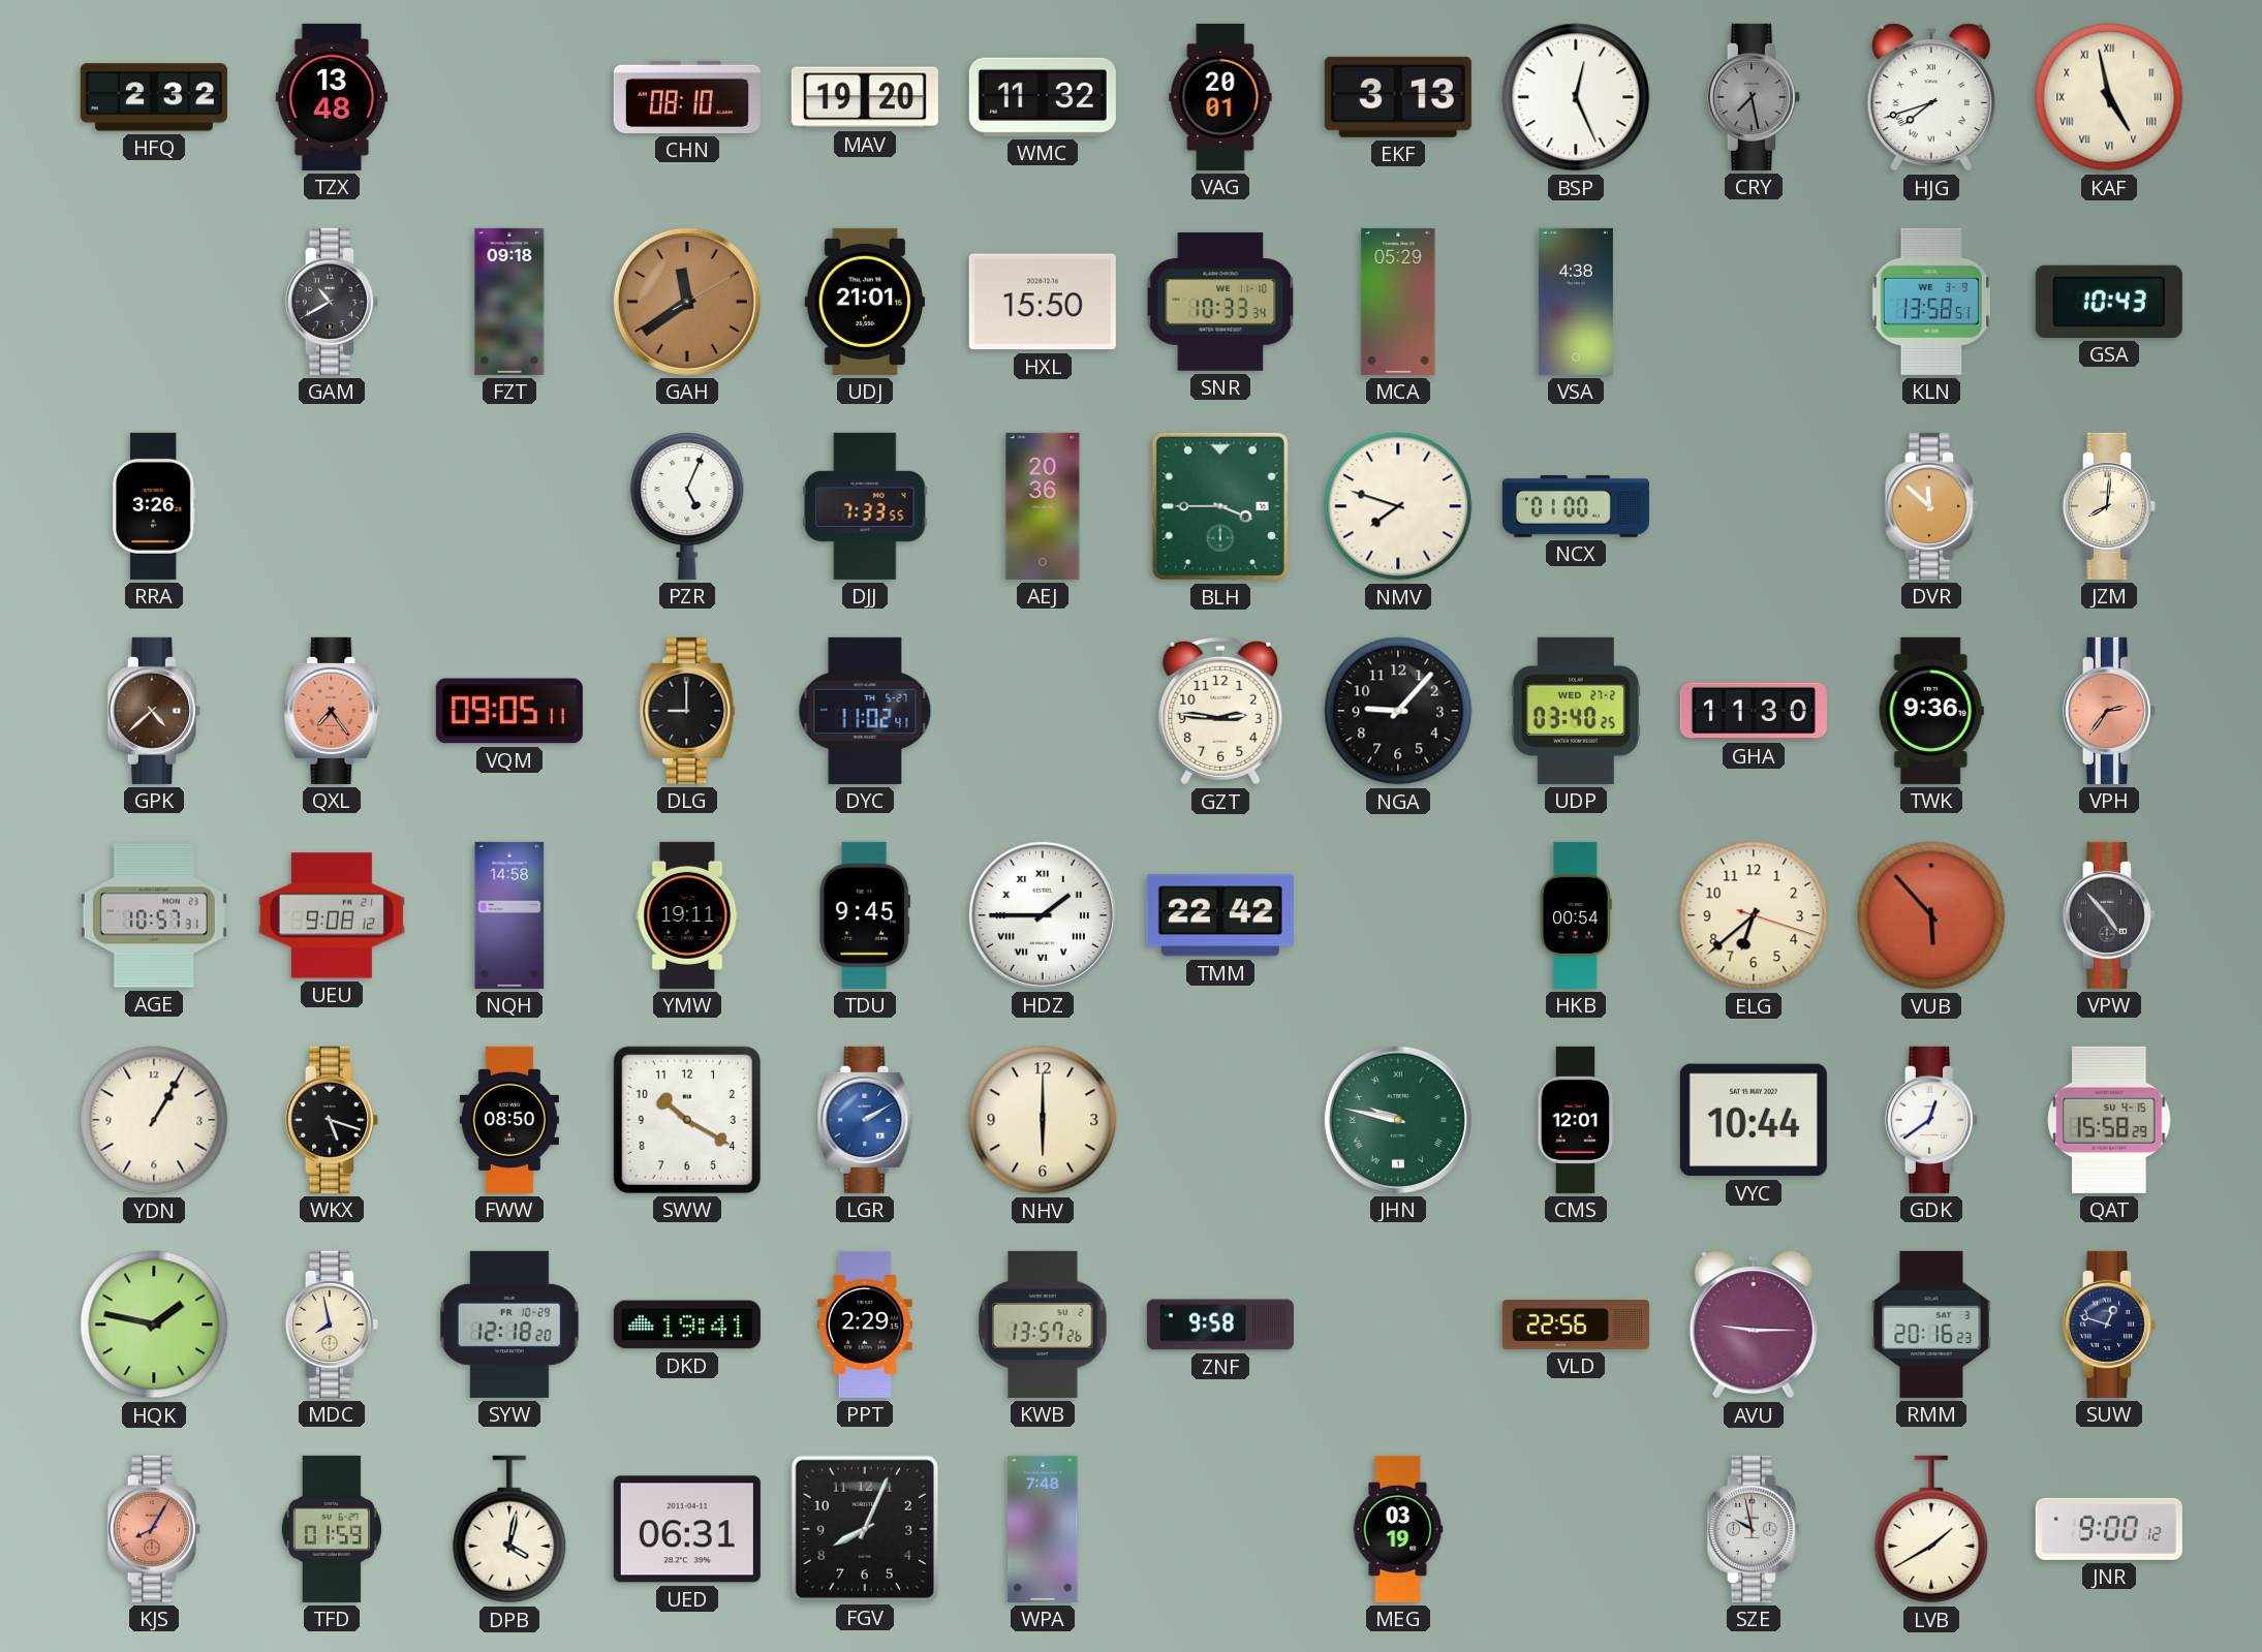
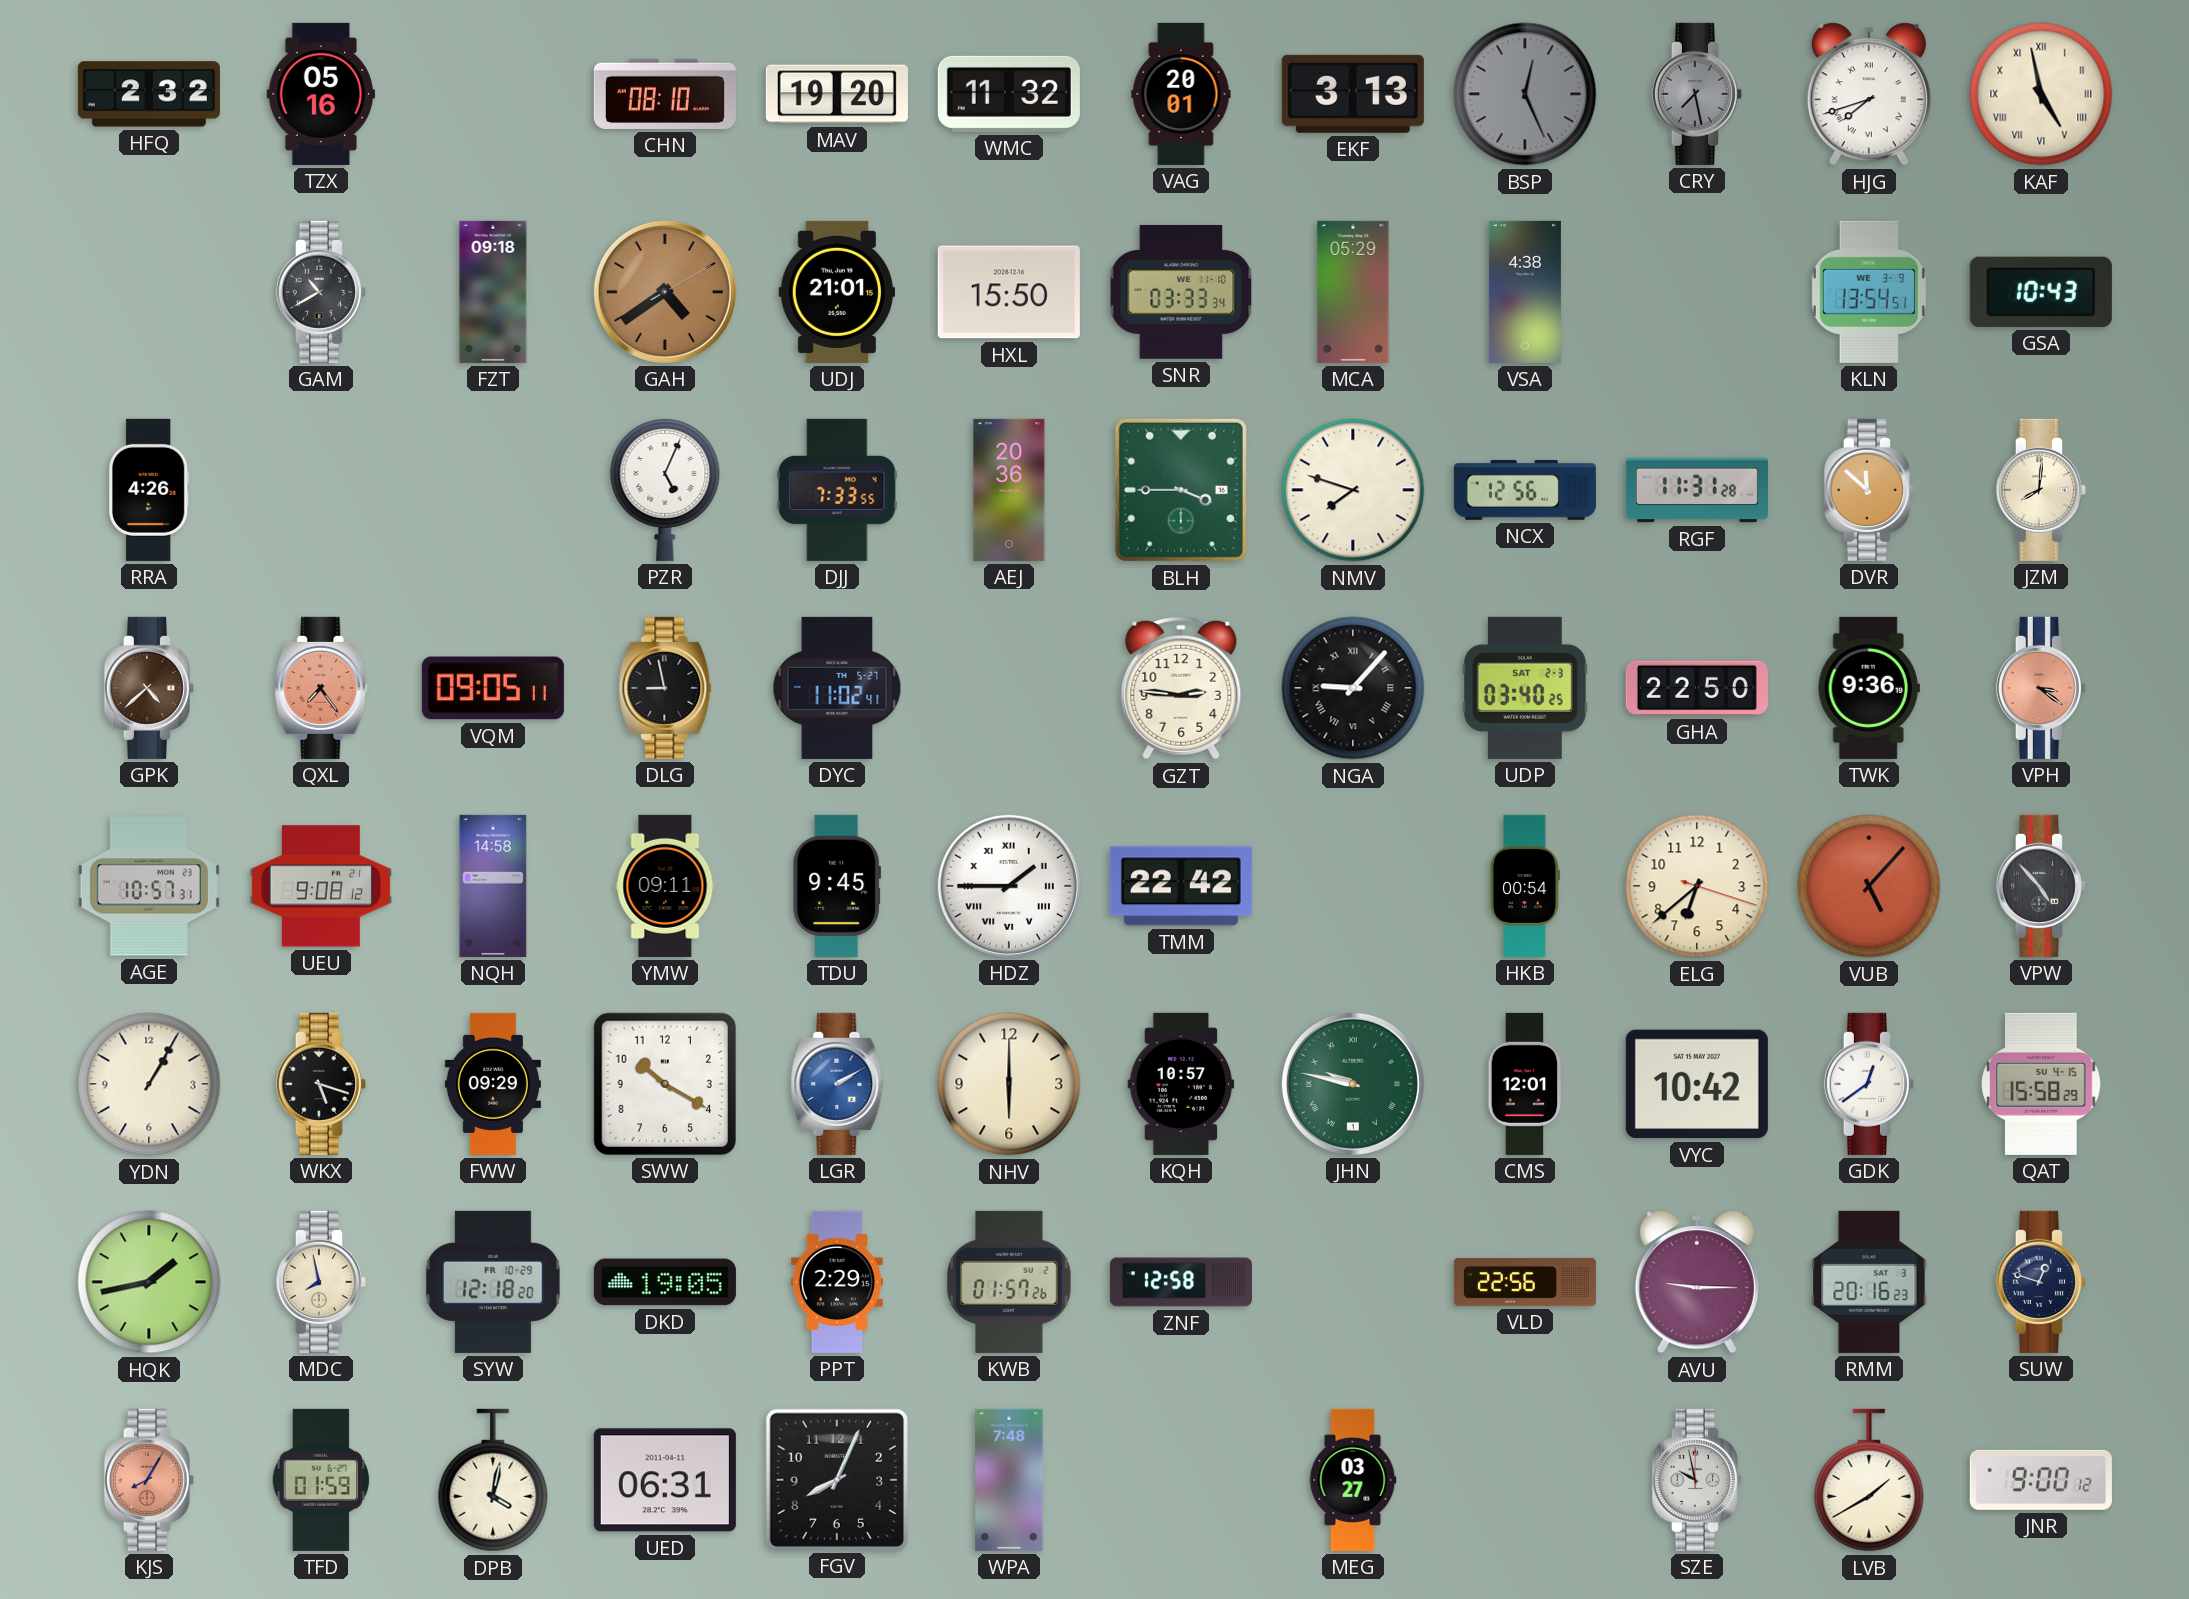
TZX: 13:48 -> 05:16
BSP dial: white -> grey
GAH: 11:39 -> 4:39
SNR: 10:33 -> 03:33
KLN: 13:58 -> 13:54
RRA: 3:26 -> 4:26
NCX: 01:00 -> 12:56
RGF: none -> 11:31
DLG: 9:00 -> 8:58
NGA numerals: Arabic -> Roman
UDP date: WED 27-2 -> SAT 2-3
GHA: 11:30 -> 22:50
VPH: 2:36 -> 3:21
YMW: 19:11 -> 09:11
VUB: 5:53 -> 5:07
FWW: 08:50 -> 09:29
KQH: none -> 10:57
VYC: 10:44 -> 10:42
HQK: 1:47 -> 1:43
DKD: 19:41 -> 19:05
KWB: 13:57 -> 01:57
ZNF: 9:58 -> 12:58
MEG: 03:19 -> 03:27
